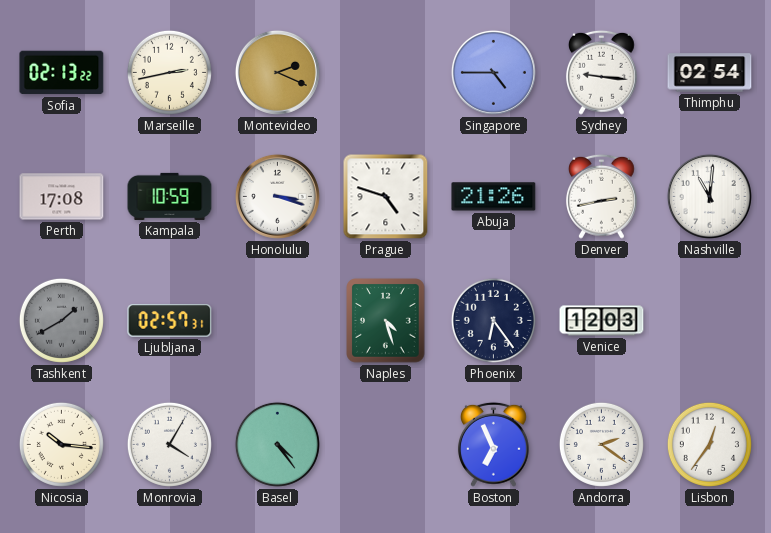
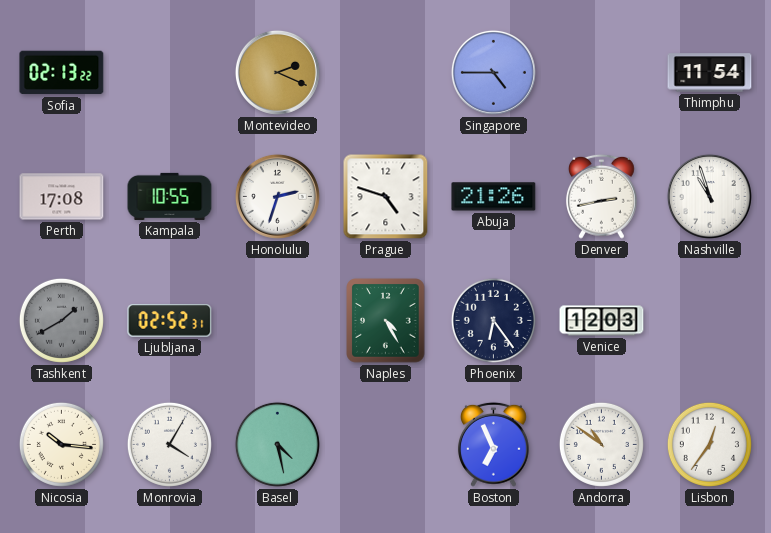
Marseille: 2:43 -> none
Sydney: 9:16 -> none
Thimphu: 02:54 -> 11:54
Kampala: 10:59 -> 10:55
Honolulu: 3:18 -> 2:33
Nashville: 11:01 -> 10:57
Ljubljana: 02:57 -> 02:52
Naples: 4:27 -> 4:25
Basel: 4:24 -> 4:28
Andorra: 2:21 -> 10:51
